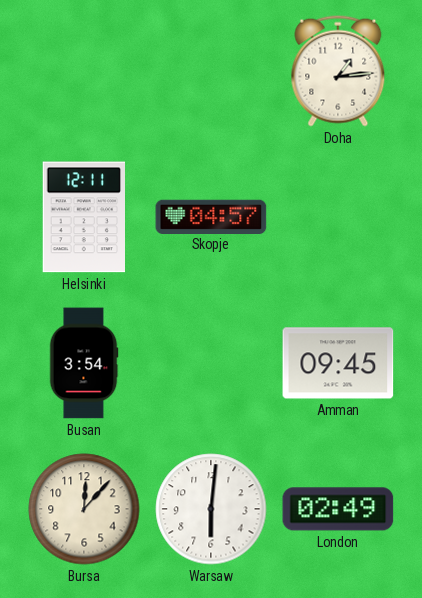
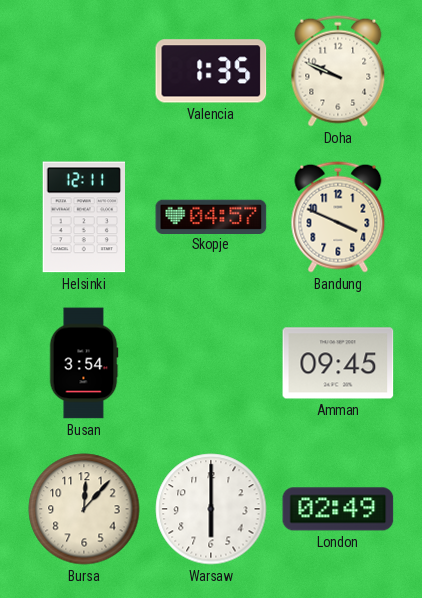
Valencia: none -> 1:35
Doha: 1:14 -> 9:49
Bandung: none -> 3:49
Warsaw: 6:01 -> 6:00
